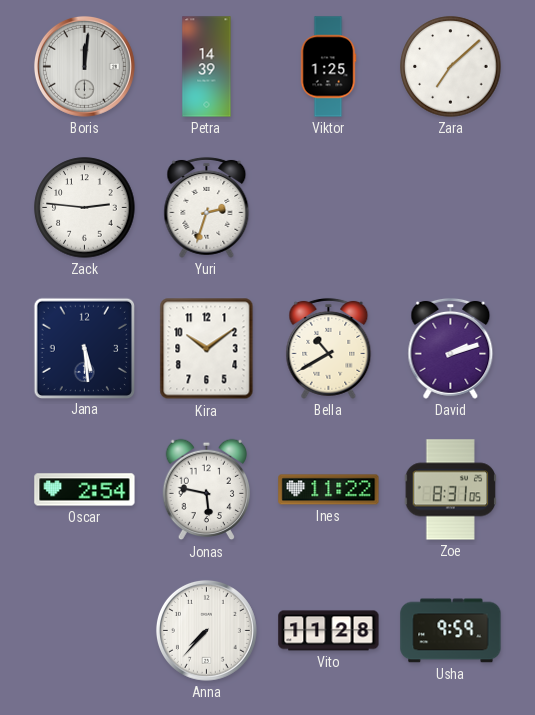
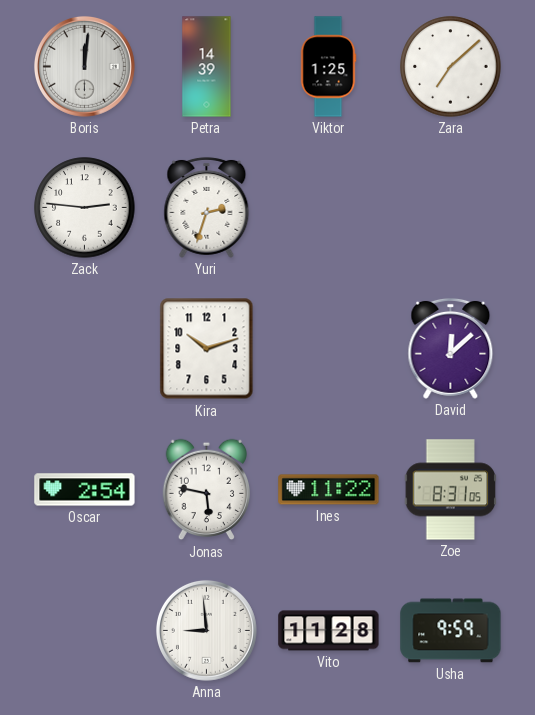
Jana: 5:29 -> none
Kira: 10:09 -> 10:12
Bella: 10:40 -> none
David: 2:12 -> 12:08
Anna: 7:37 -> 8:59
